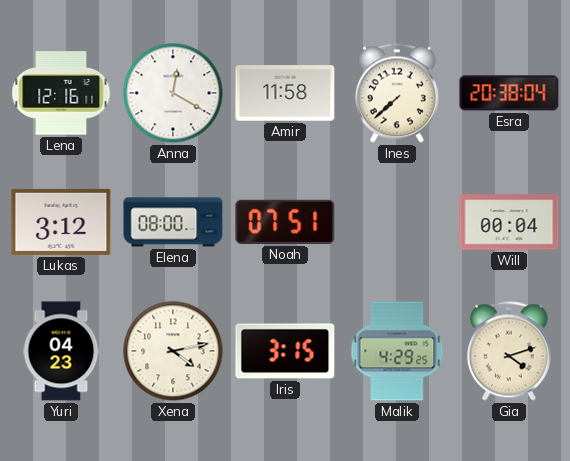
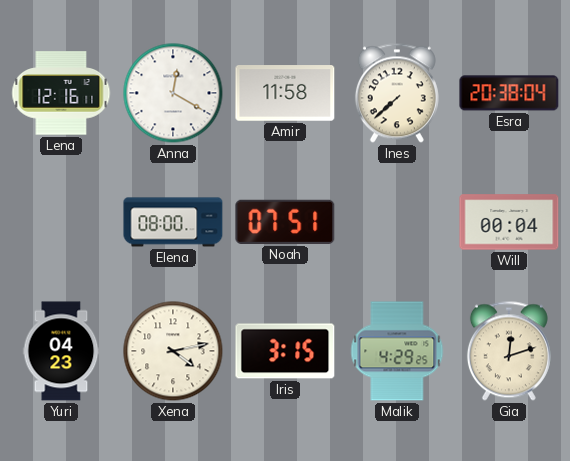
Lukas: 3:12 -> none
Gia: 4:12 -> 12:12
